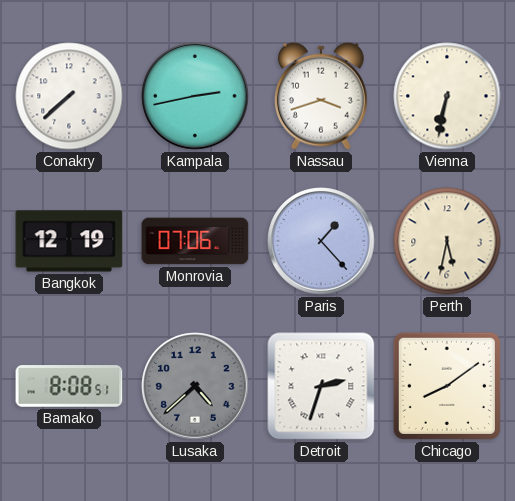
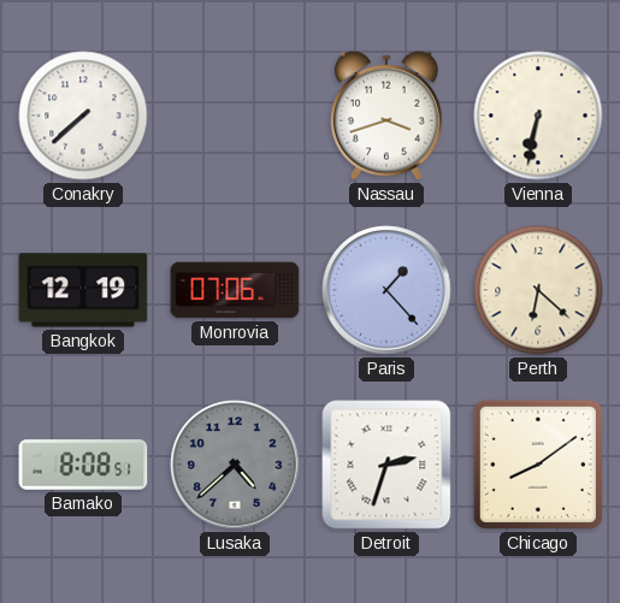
Kampala: 2:43 -> none
Perth: 5:32 -> 6:22
